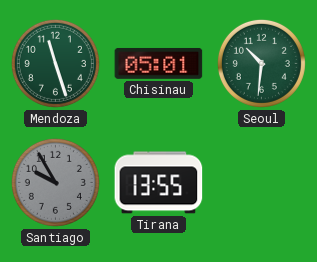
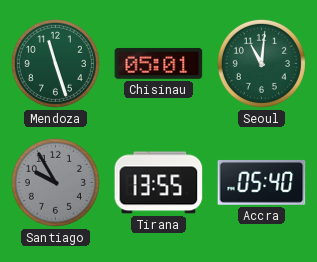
Seoul: 10:31 -> 11:01
Accra: none -> 05:40
